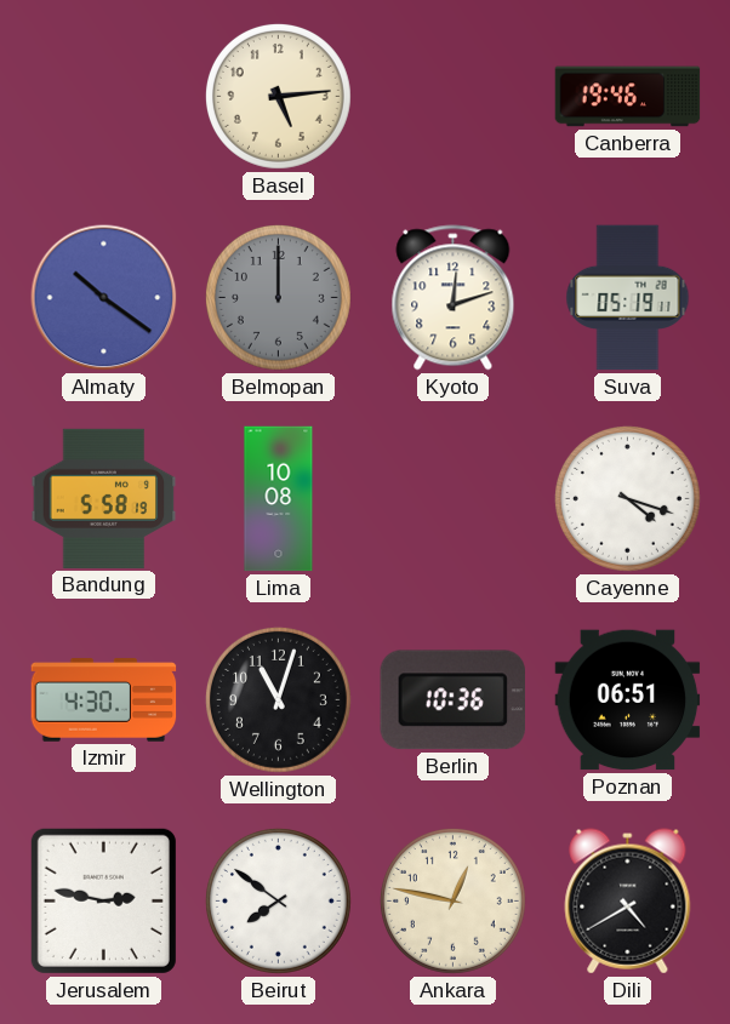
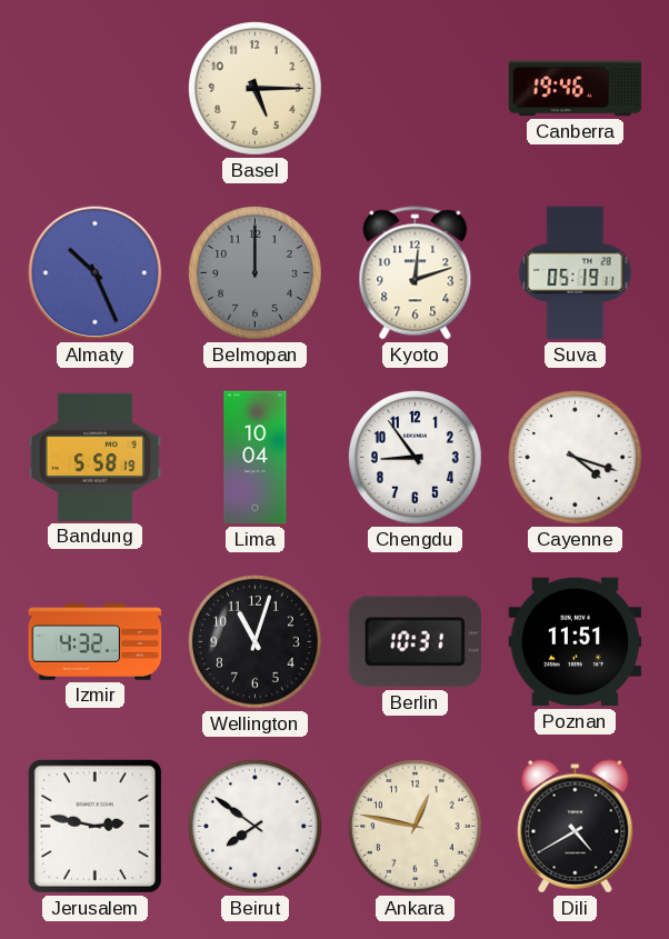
Basel: 5:14 -> 5:15
Almaty: 10:21 -> 10:26
Lima: 10:08 -> 10:04
Chengdu: none -> 8:54
Izmir: 4:30 -> 4:32
Berlin: 10:36 -> 10:31
Poznan: 06:51 -> 11:51
